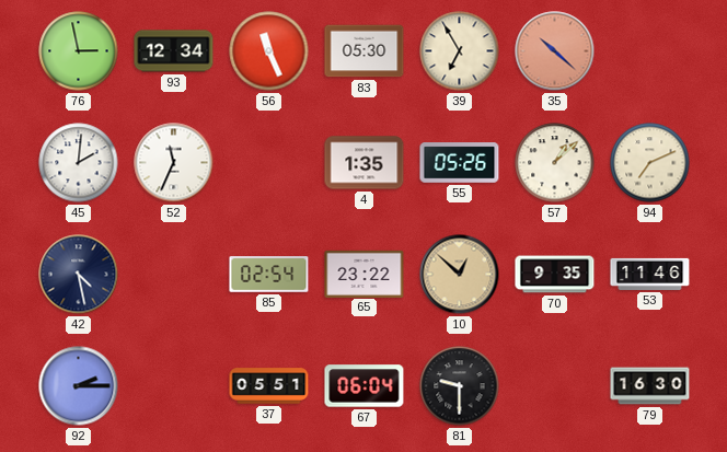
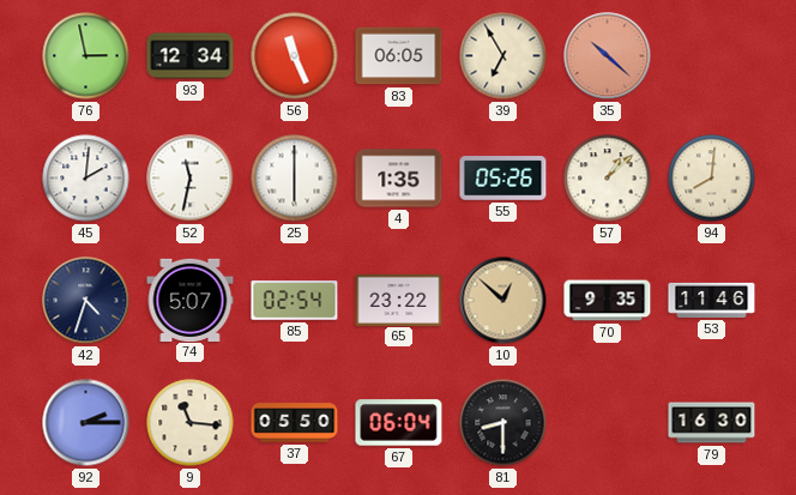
83: 05:30 -> 06:05
52: 11:34 -> 11:32
25: none -> 6:00
94: 7:11 -> 8:01
42: 4:28 -> 4:33
74: none -> 5:07
9: none -> 11:16
37: 05:51 -> 05:50
81: 9:30 -> 8:30
